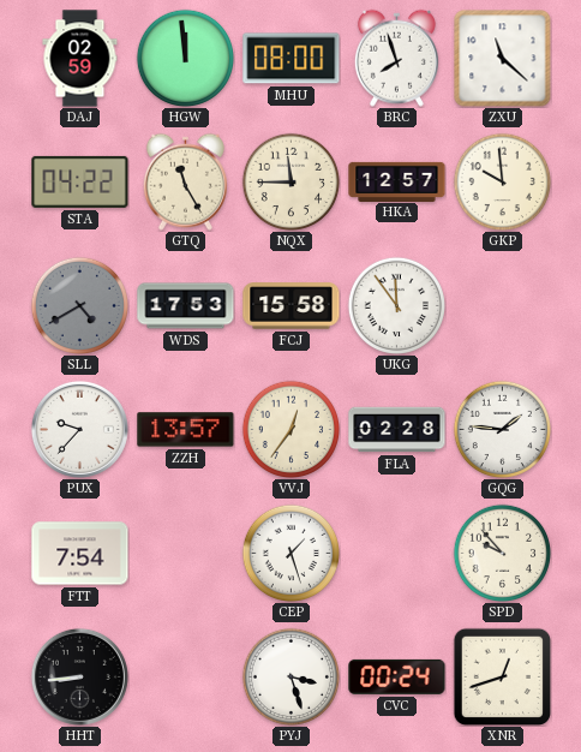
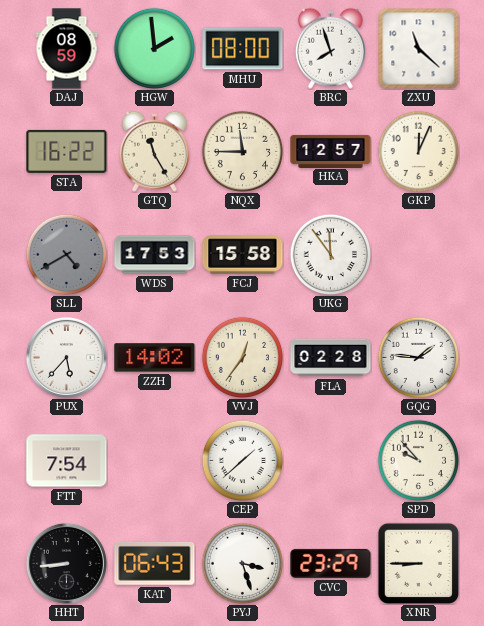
DAJ: 02:59 -> 08:59
HGW: 11:59 -> 1:59
STA: 04:22 -> 16:22
GKP: 9:59 -> 12:04
PUX: 9:37 -> 5:37
ZZH: 13:57 -> 14:02
CEP: 1:27 -> 1:38
KAT: none -> 06:43
CVC: 00:24 -> 23:29
XNR: 12:42 -> 8:45
